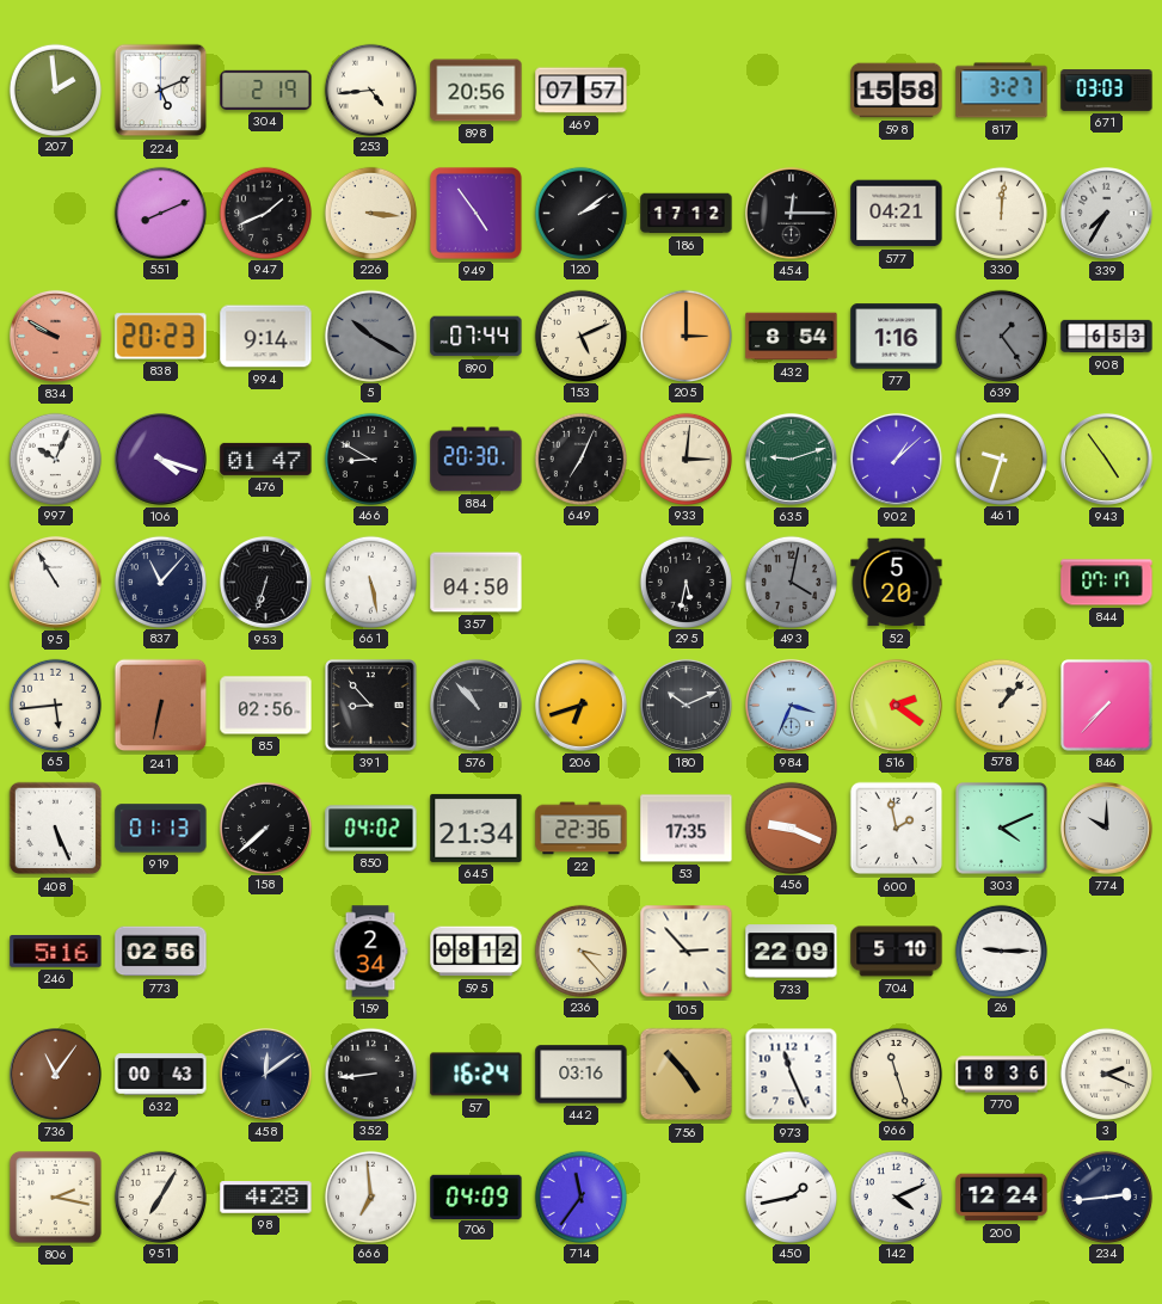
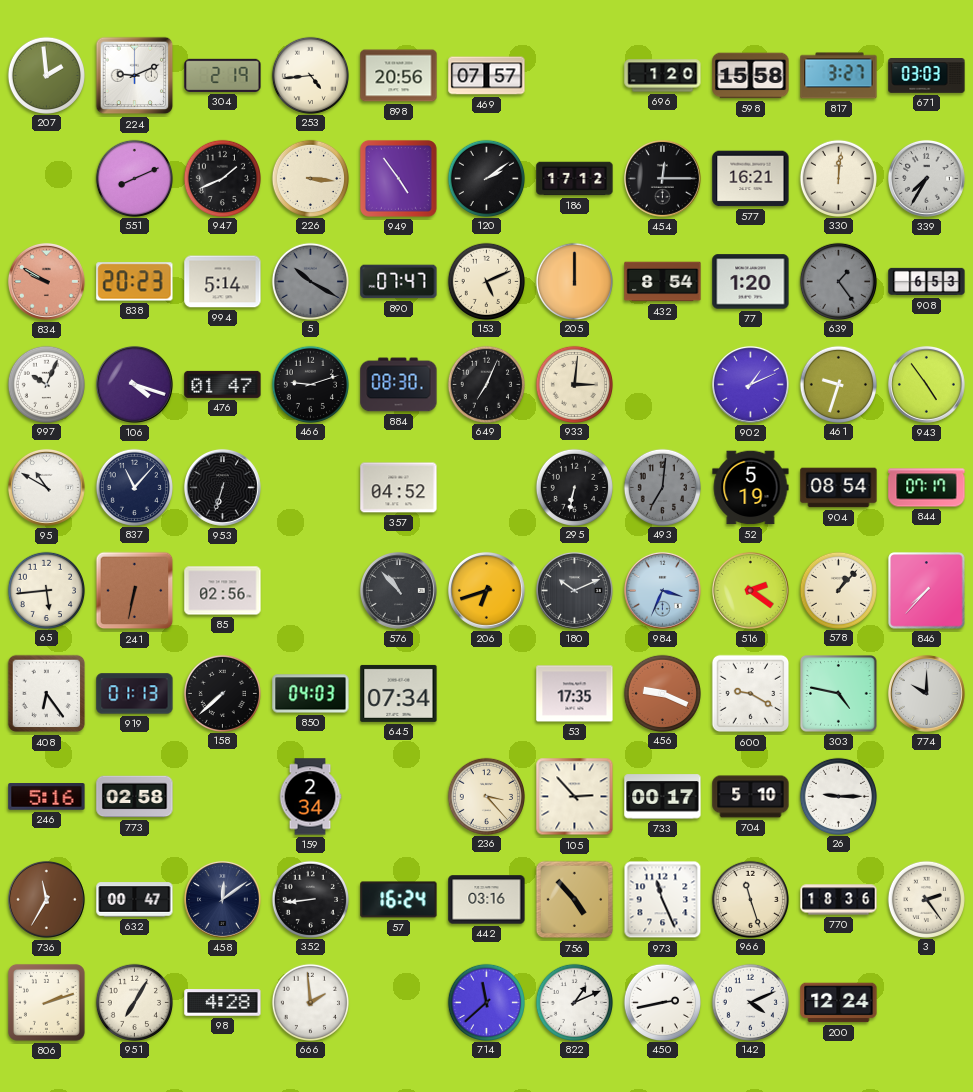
224: 5:11 -> 9:11
696: none -> 1:20
577: 04:21 -> 16:21
994: 9:14 -> 5:14
890: 07:44 -> 07:47
205: 3:00 -> 12:00
77: 1:16 -> 1:20
466: 8:50 -> 9:12
884: 20:30 -> 08:30
635: 9:12 -> none
902: 1:08 -> 1:11
95: 10:55 -> 10:50
661: 5:28 -> none
357: 04:50 -> 04:52
295: 5:32 -> 6:32
493: 4:02 -> 7:01
52: 5:20 -> 5:19
904: none -> 08:54
391: 8:53 -> none
408: 5:26 -> 6:24
850: 04:02 -> 04:03
645: 21:34 -> 07:34
22: 22:36 -> none
600: 1:58 -> 9:20
303: 4:11 -> 4:47
773: 02:56 -> 02:58
595: 08:12 -> none
733: 22:09 -> 00:17
736: 11:06 -> 11:35
632: 00:43 -> 00:47
3: 2:19 -> 2:24
806: 2:17 -> 2:12
666: 6:59 -> 1:59
706: 04:09 -> none
714: 11:36 -> 11:38
822: none -> 1:11
450: 1:43 -> 2:43
234: 2:44 -> none
